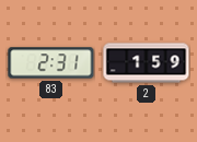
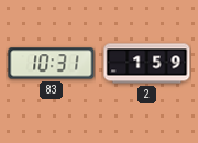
83: 2:31 -> 10:31
